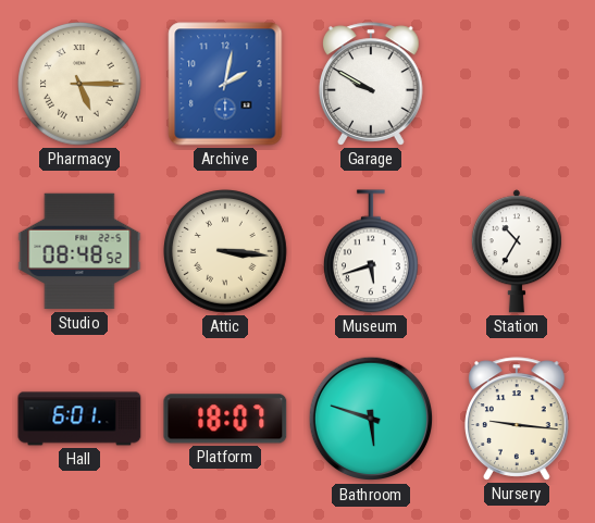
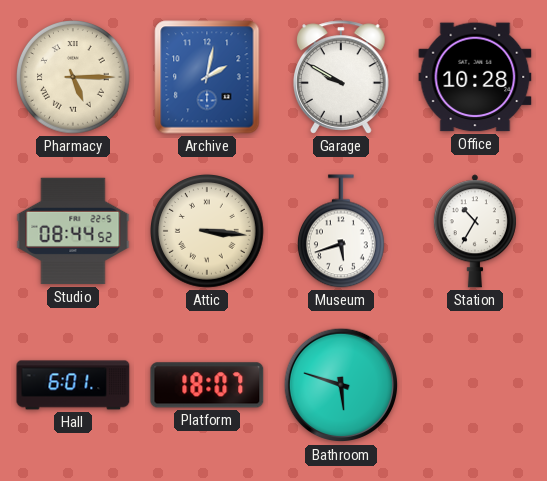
Office: none -> 10:28
Studio: 08:48 -> 08:44
Nursery: 9:16 -> none
